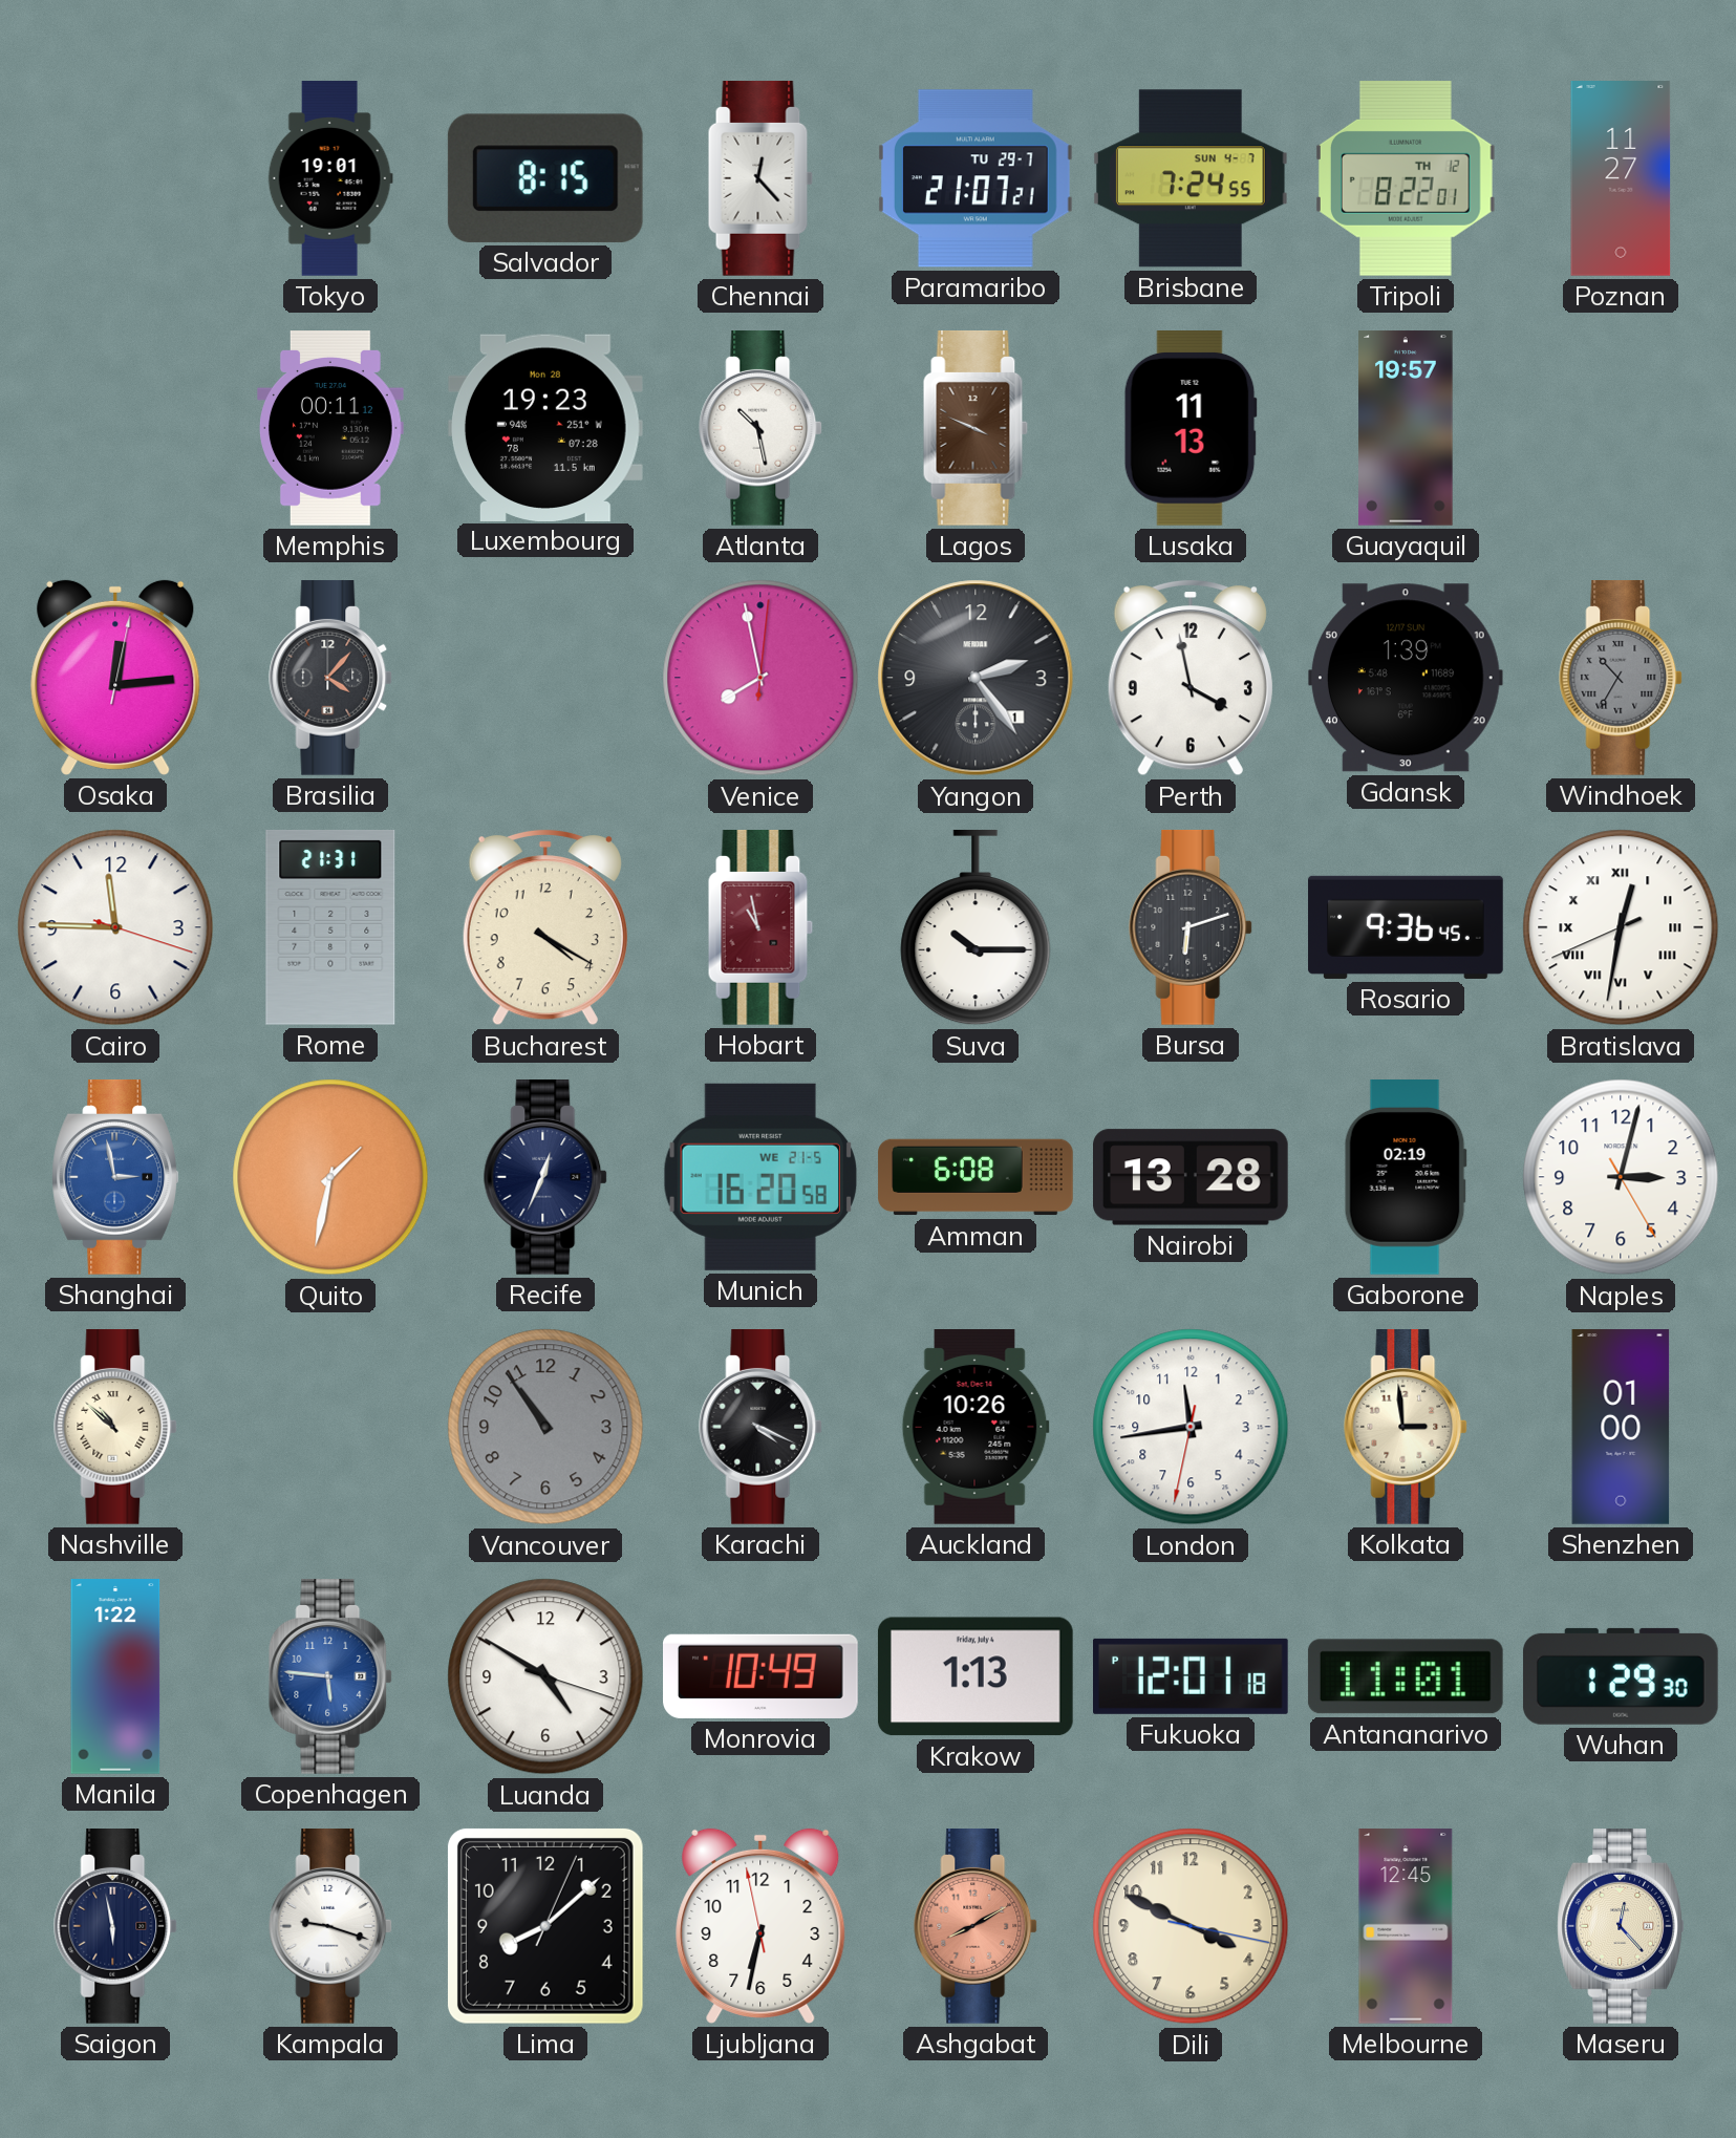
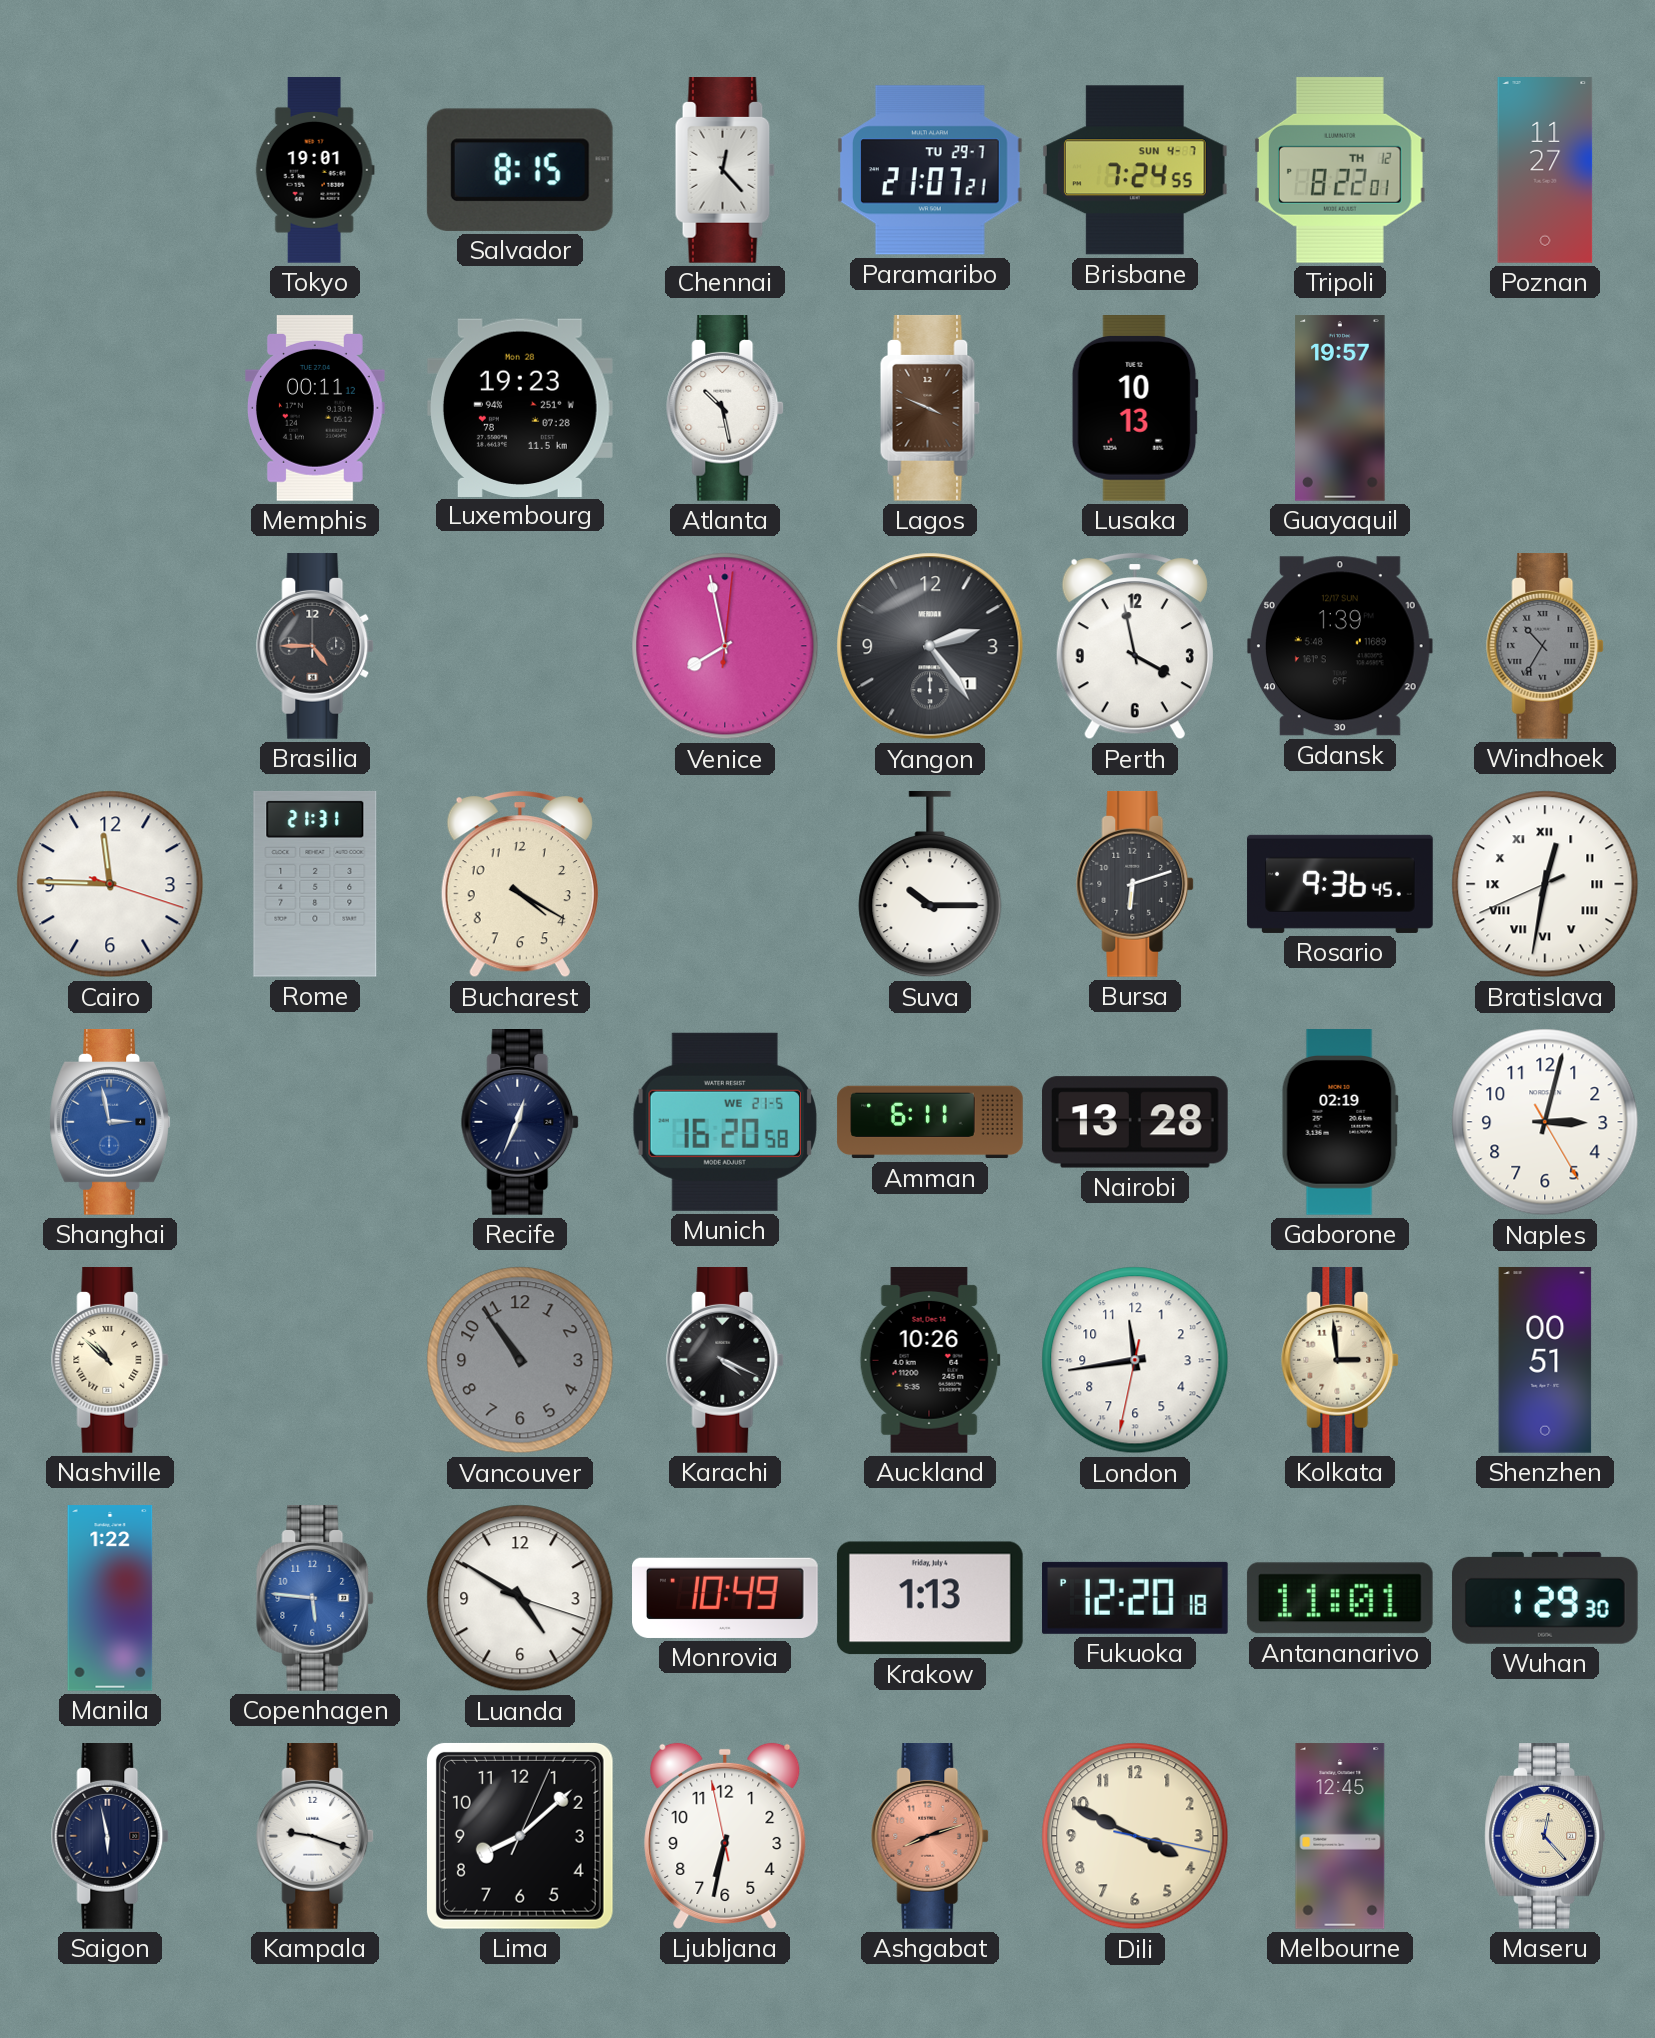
Lusaka: 11:13 -> 10:13
Osaka: 12:14 -> none
Brasilia: 4:07 -> 4:45
Hobart: 10:58 -> none
Quito: 1:32 -> none
Amman: 6:08 -> 6:11
Shenzhen: 01:00 -> 00:51
Fukuoka: 12:01 -> 12:20
Ashgabat: 8:10 -> 8:12
